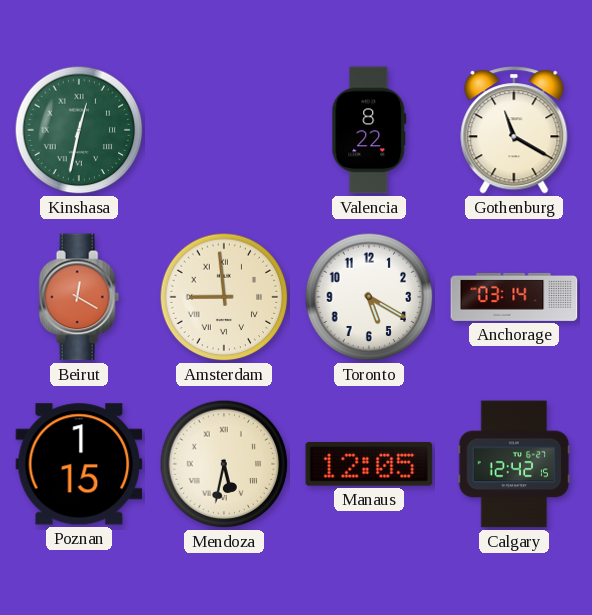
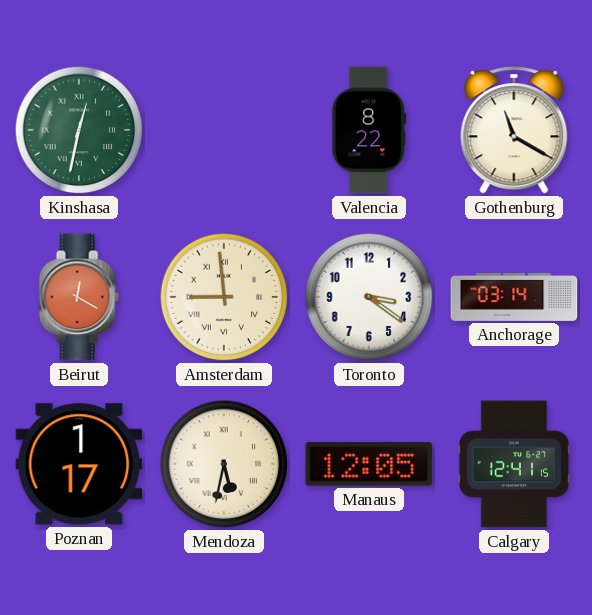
Toronto: 5:20 -> 3:21
Poznan: 1:15 -> 1:17
Calgary: 12:42 -> 12:41
